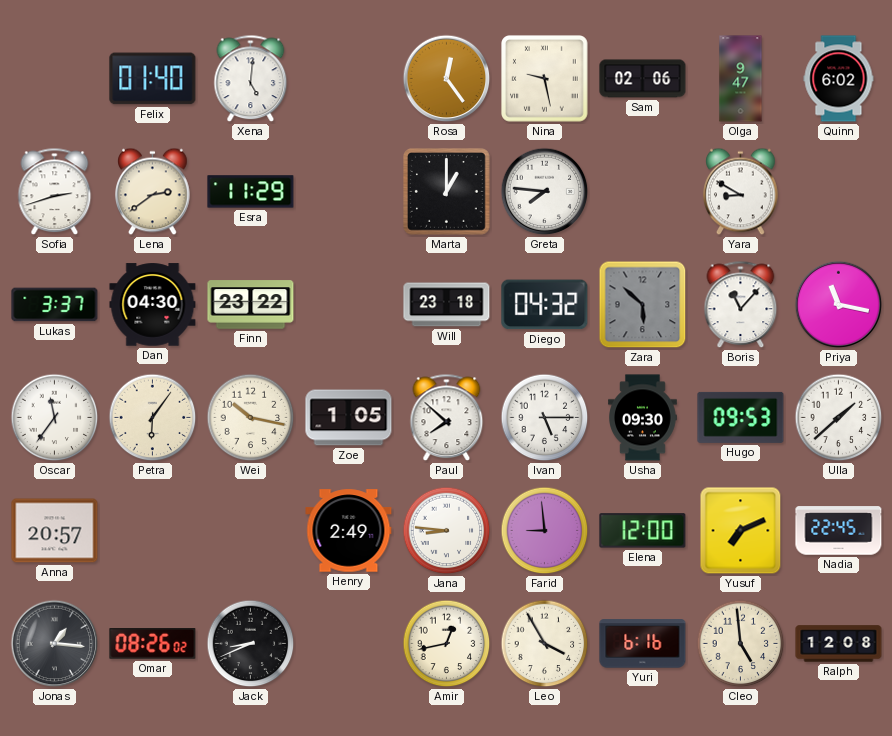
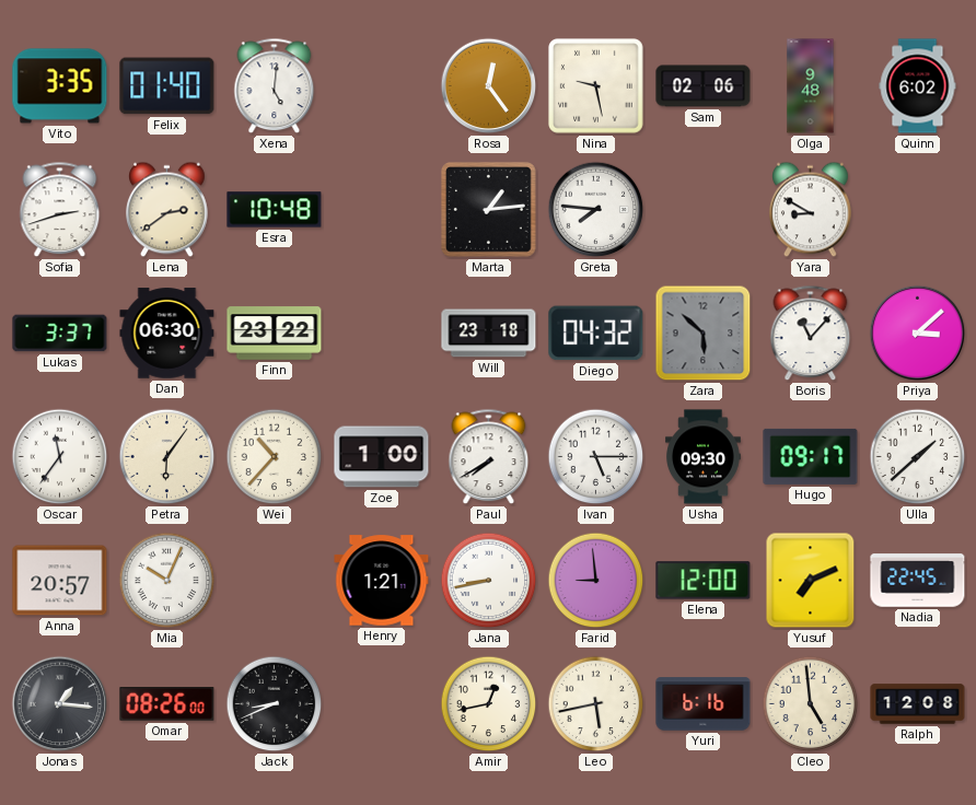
Vito: none -> 3:35
Olga: 9:47 -> 9:48
Esra: 11:29 -> 10:48
Marta: 1:00 -> 1:14
Dan: 04:30 -> 06:30
Priya: 11:17 -> 3:08
Wei: 10:17 -> 10:37
Zoe: 1:05 -> 1:00
Paul: 7:52 -> 7:40
Hugo: 09:53 -> 09:17
Mia: none -> 10:04
Henry: 2:49 -> 1:21
Jana: 8:46 -> 8:43
Omar: 08:26:02 -> 08:26:00
Leo: 3:55 -> 5:43
